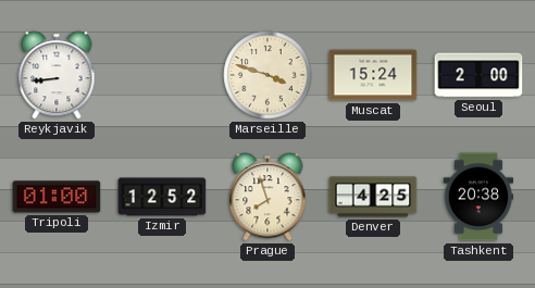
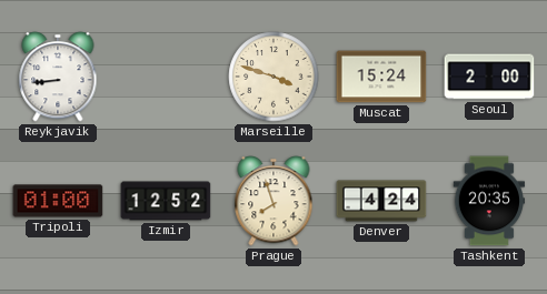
Denver: 4:25 -> 4:24
Tashkent: 20:38 -> 20:35
